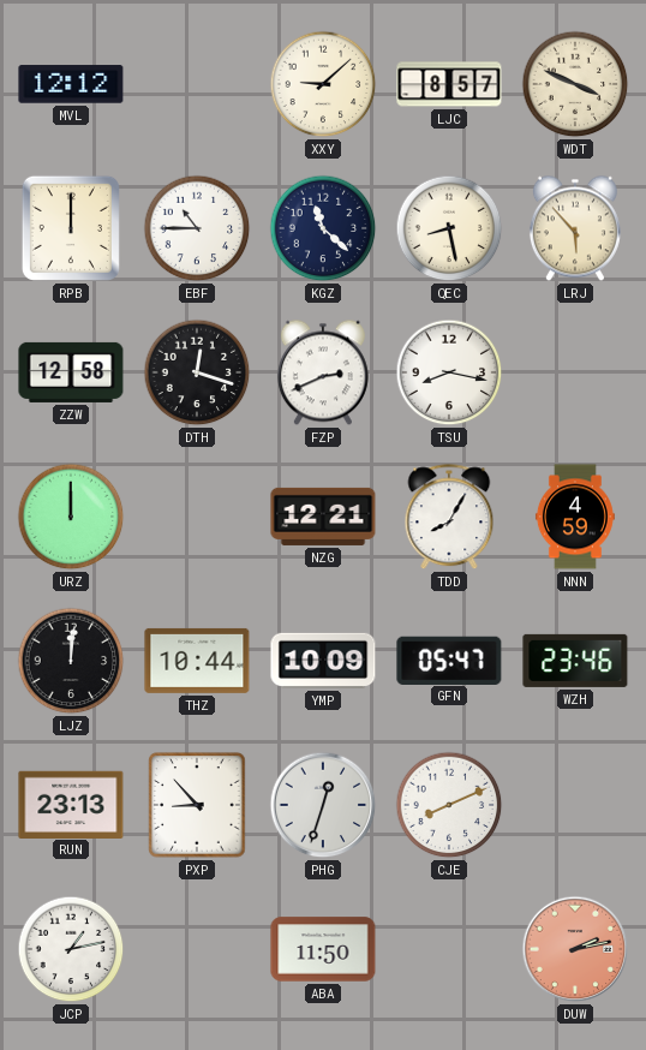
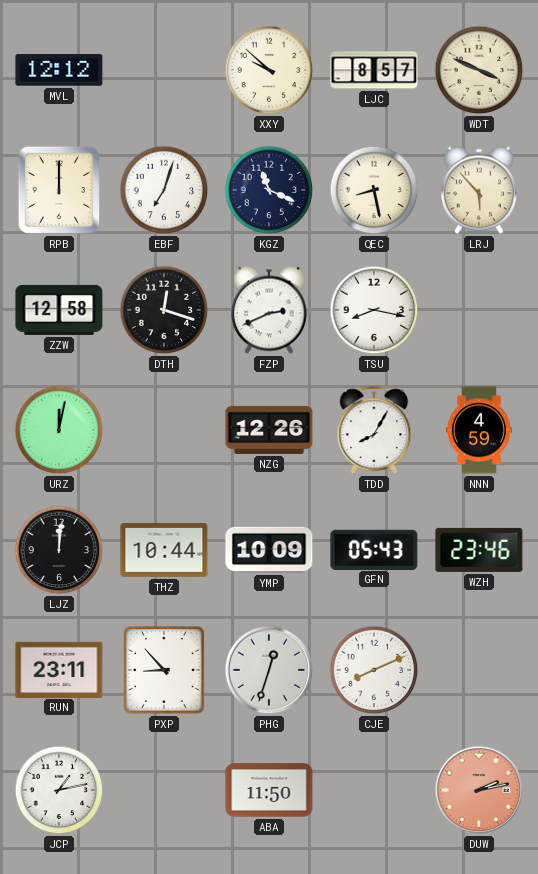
XXY: 9:08 -> 9:52
EBF: 10:45 -> 7:03
KGZ: 11:22 -> 11:19
URZ: 12:00 -> 12:02
NZG: 12:21 -> 12:26
GFN: 05:47 -> 05:43
RUN: 23:13 -> 23:11
